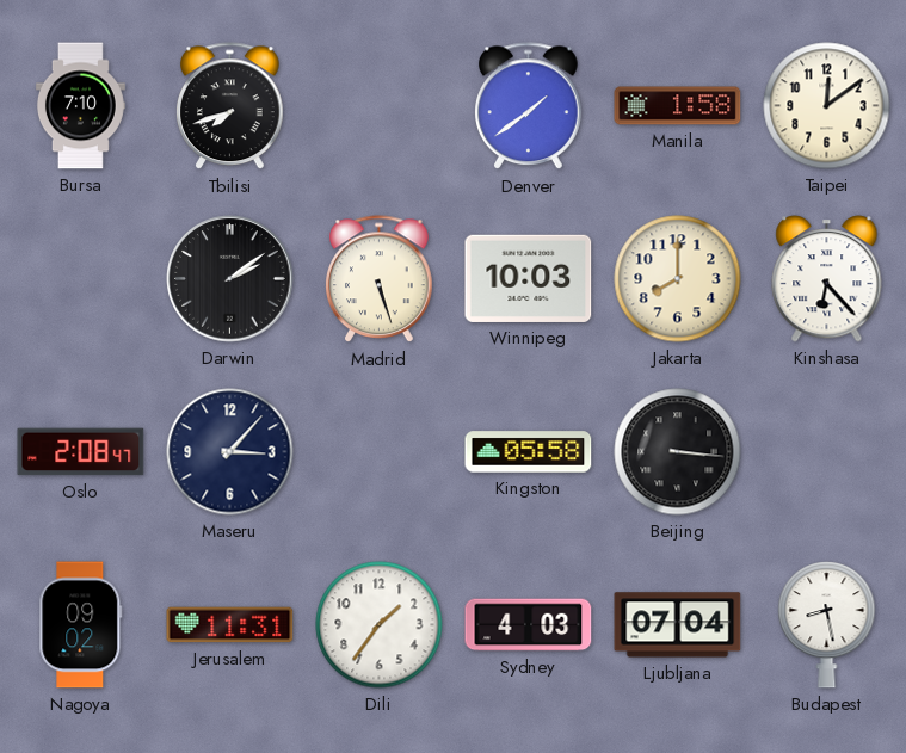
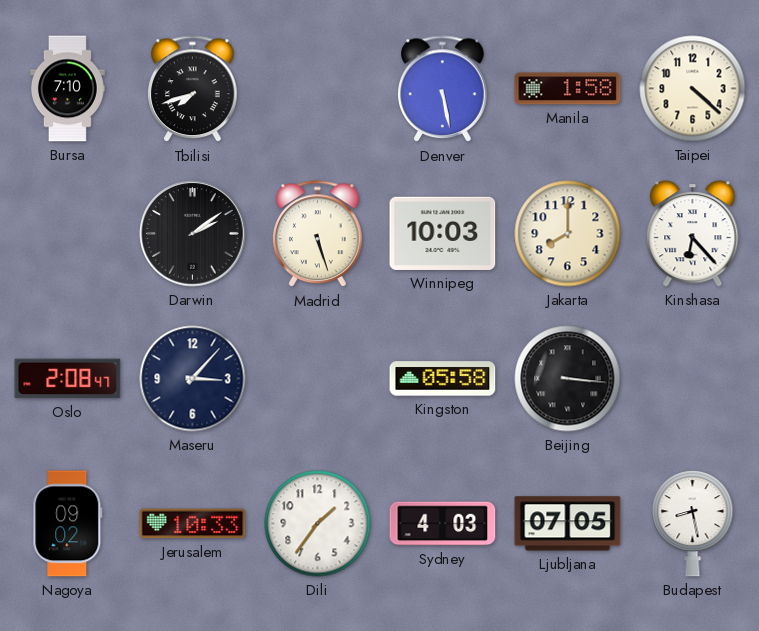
Denver: 1:39 -> 5:28
Taipei: 12:09 -> 4:22
Jerusalem: 11:31 -> 10:33
Ljubljana: 07:04 -> 07:05
